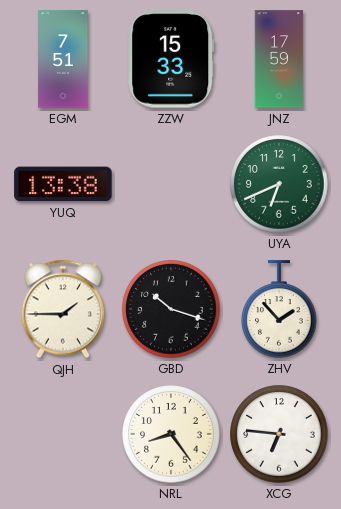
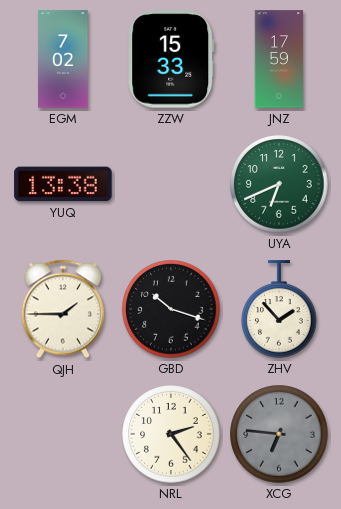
EGM: 7:51 -> 7:02
NRL: 8:24 -> 2:24
XCG dial: white -> grey
